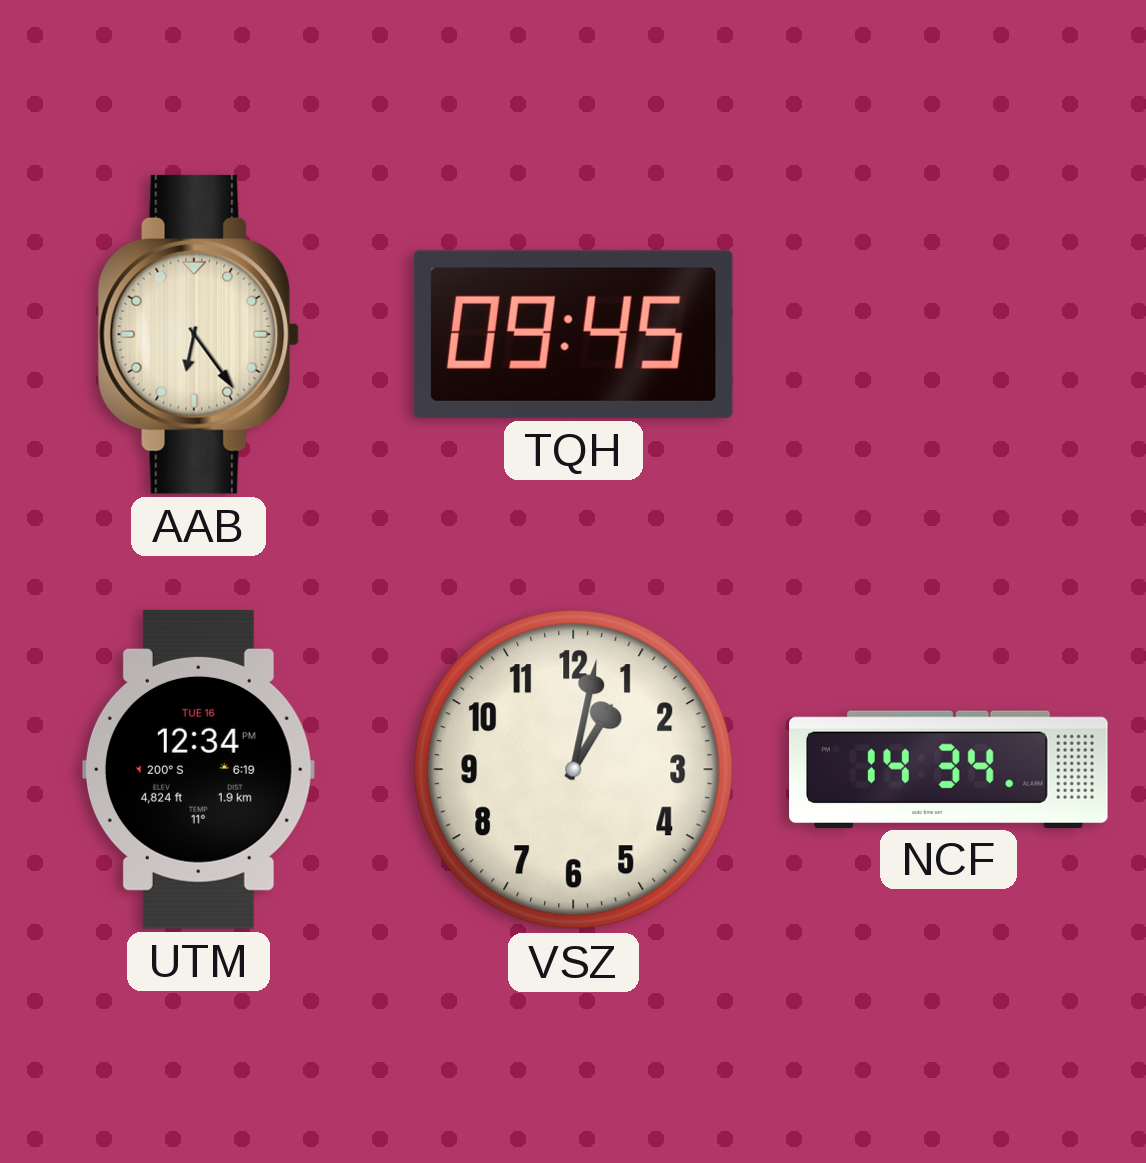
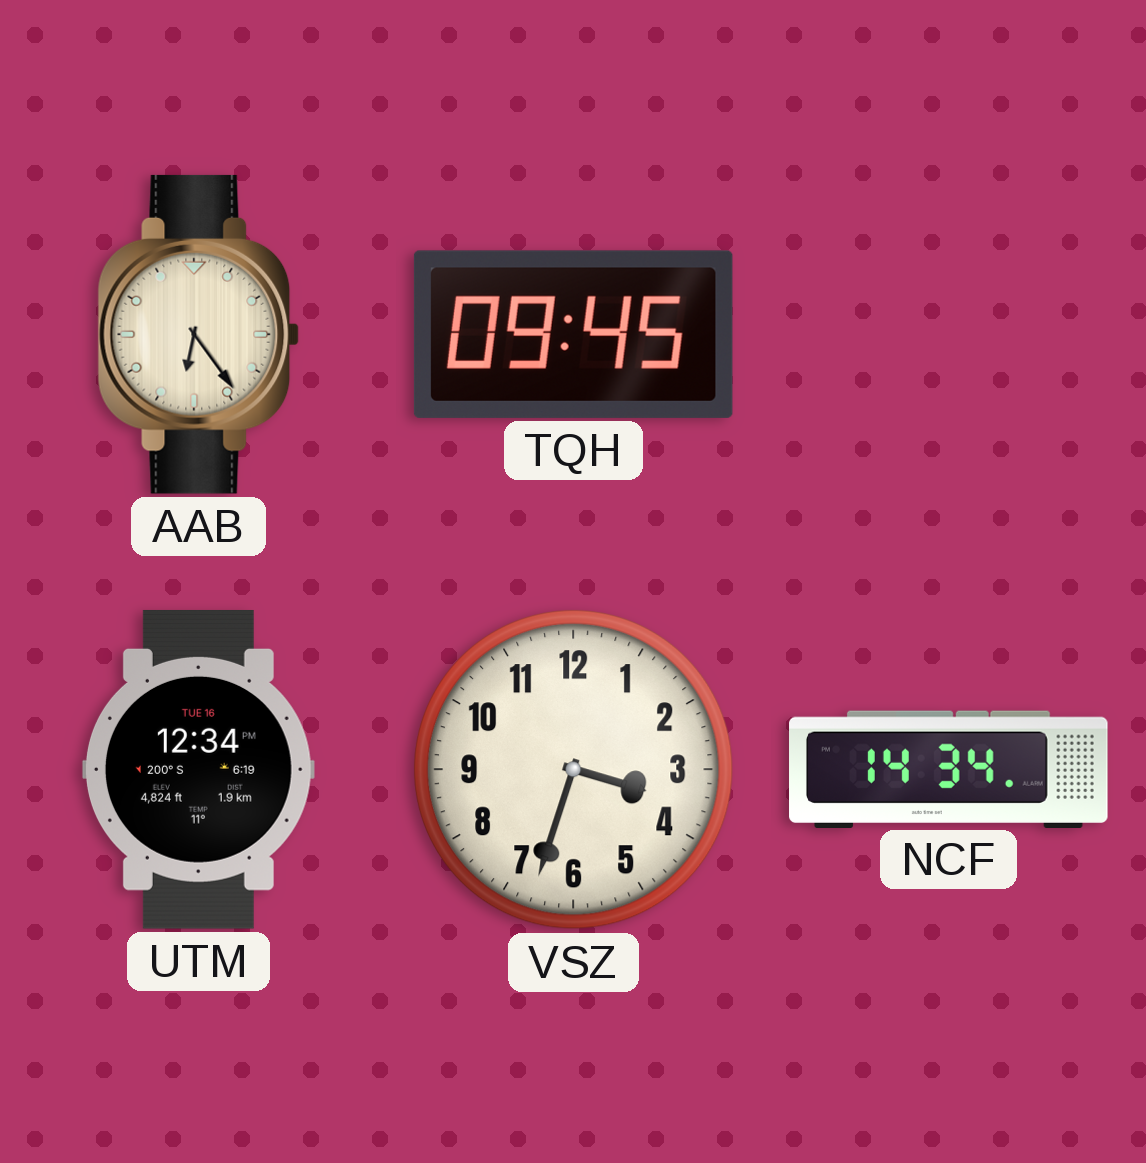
VSZ: 1:02 -> 3:33
